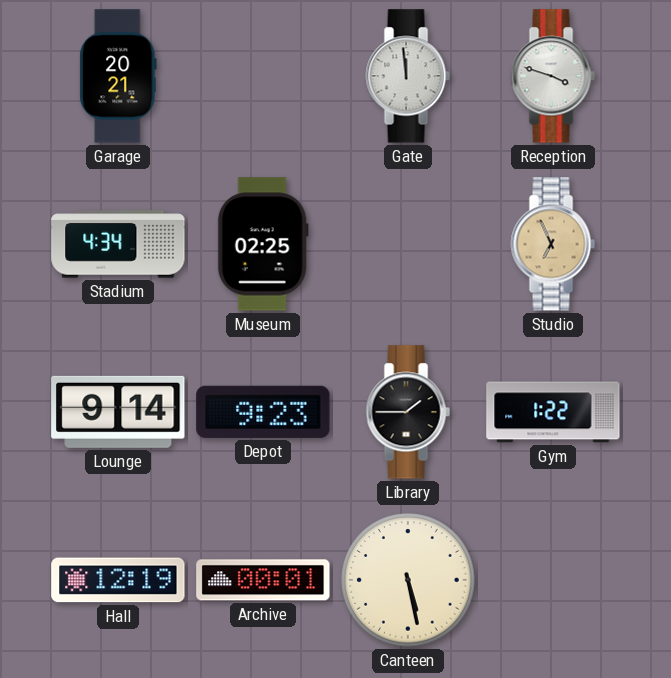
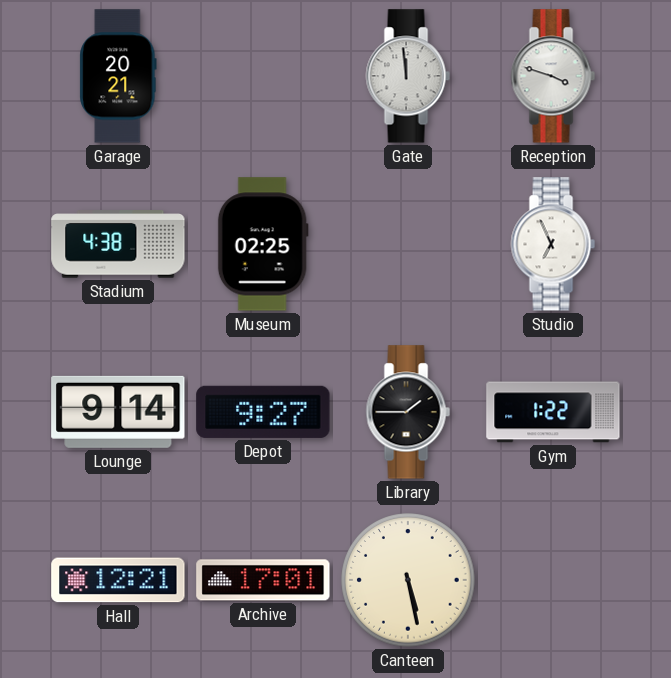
Stadium: 4:34 -> 4:38
Studio dial: champagne -> white
Depot: 9:23 -> 9:27
Hall: 12:19 -> 12:21
Archive: 00:01 -> 17:01
